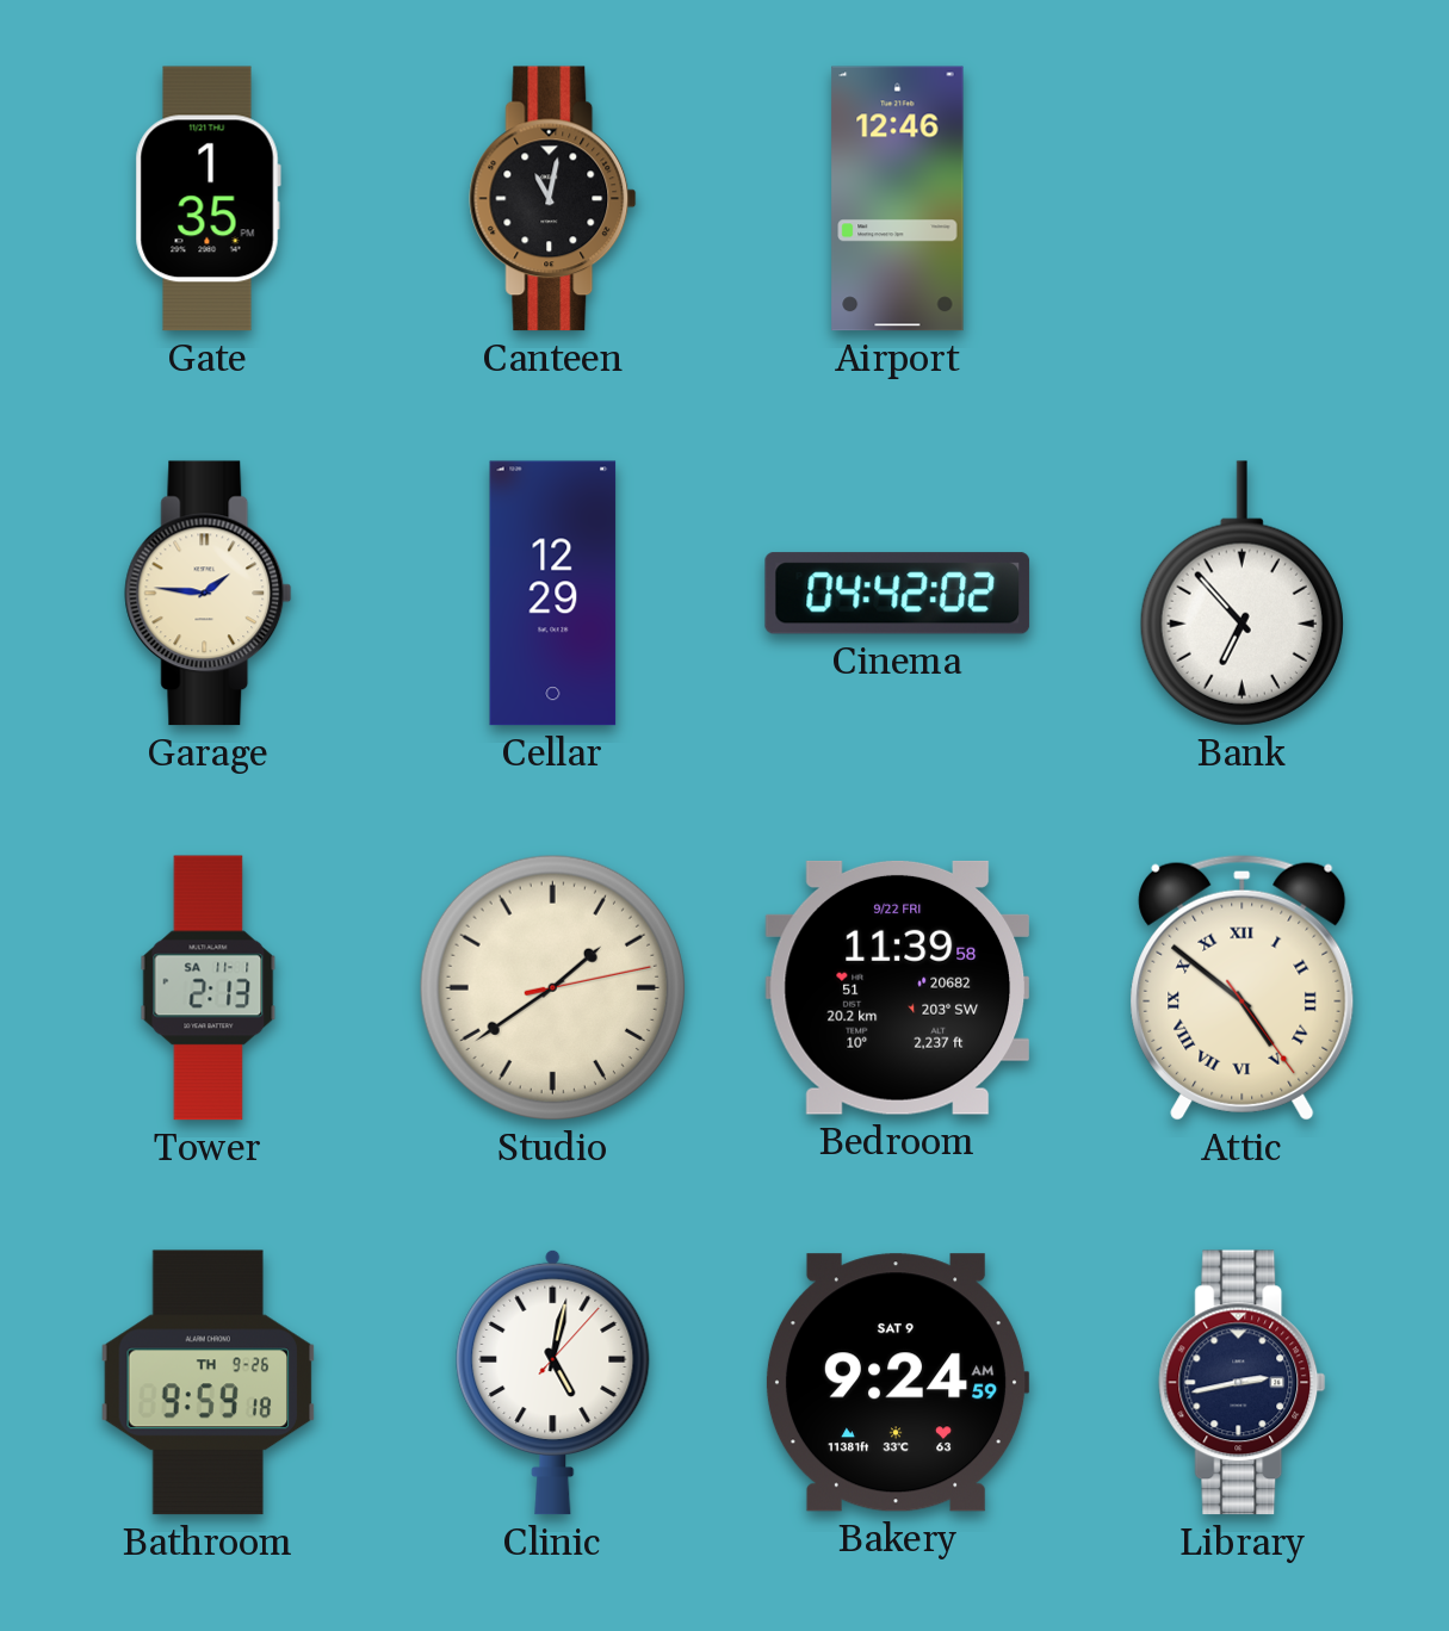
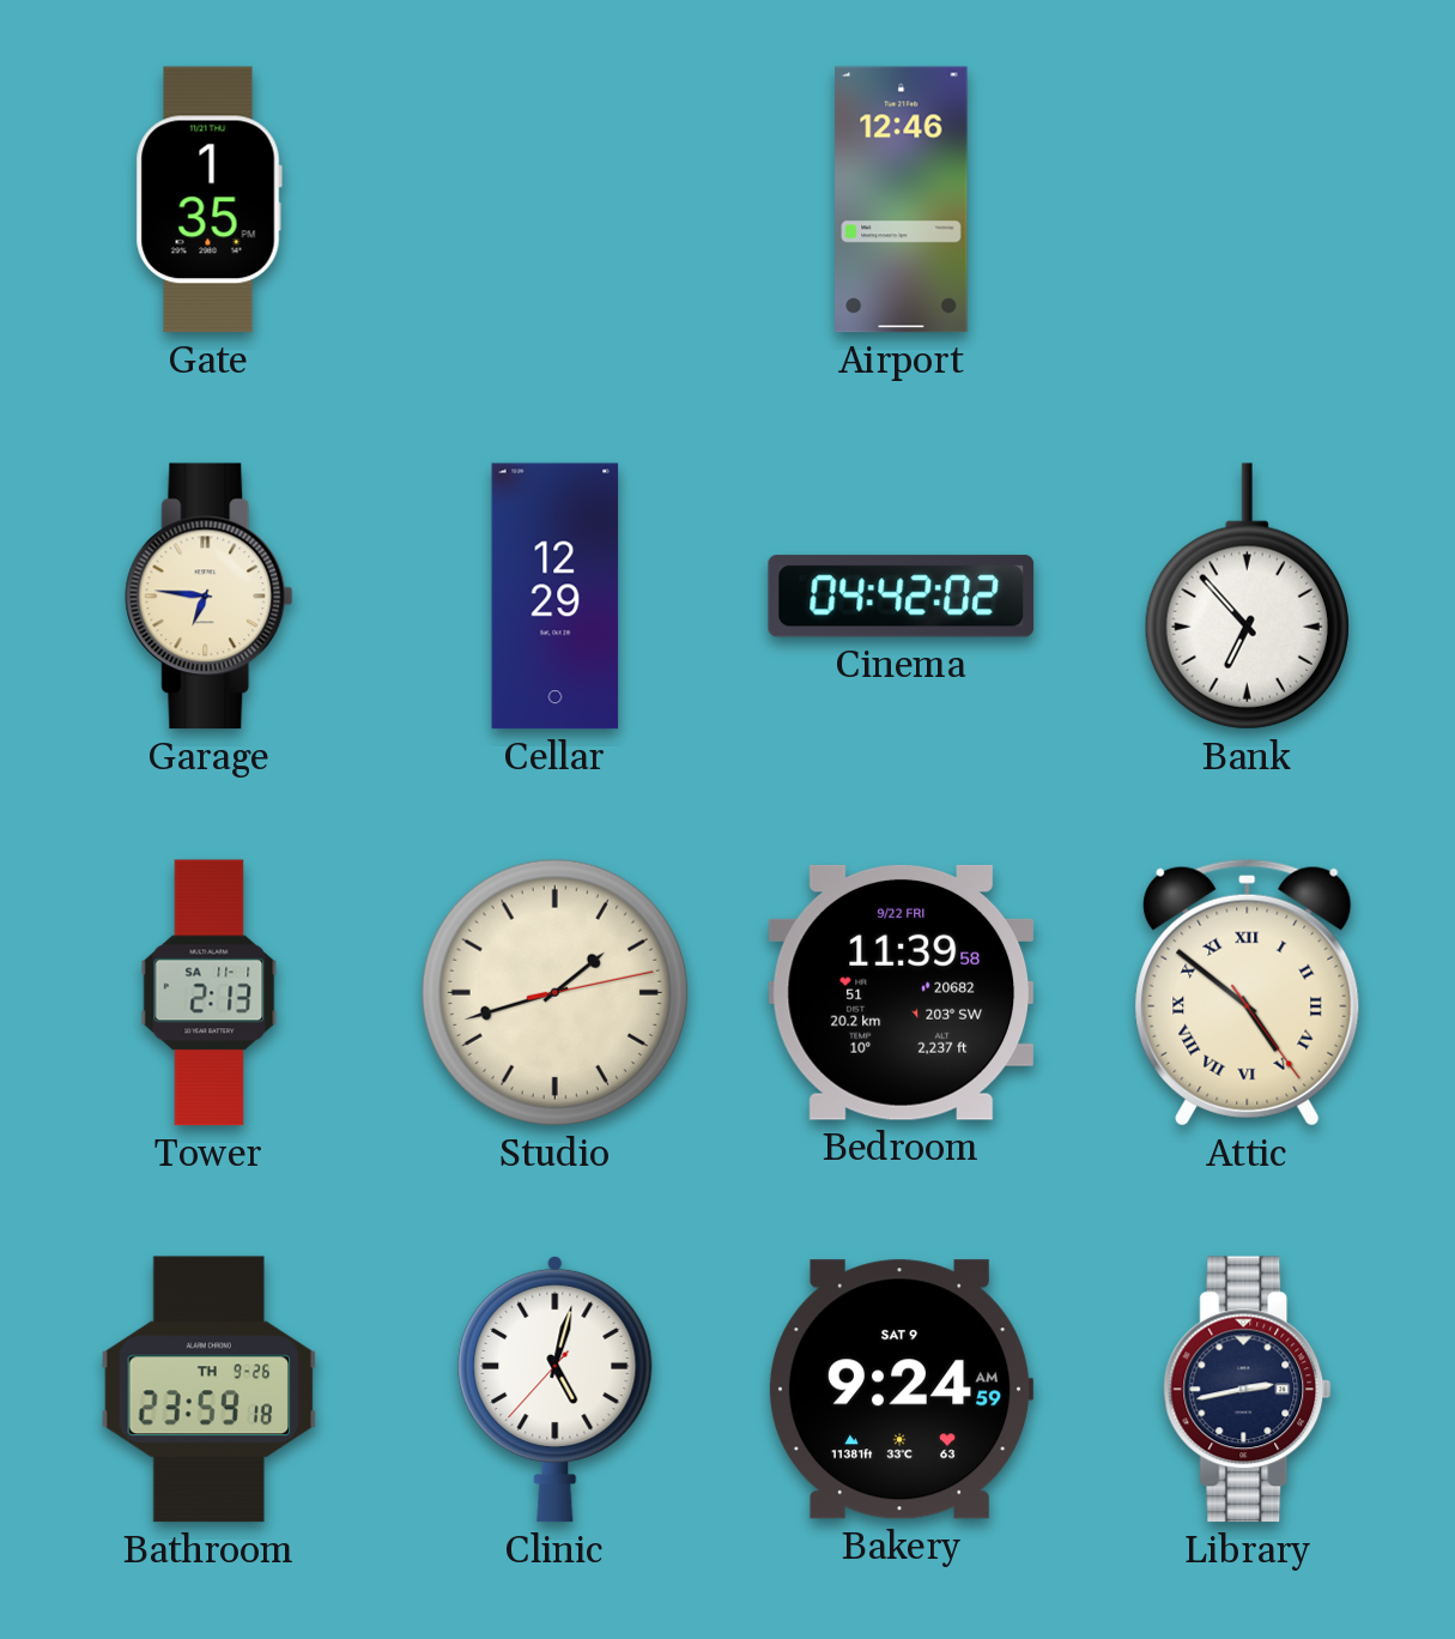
Canteen: 11:02 -> none
Garage: 1:46 -> 6:46
Studio: 1:39 -> 1:42
Bathroom: 9:59 -> 23:59
Clinic: 5:02:07 -> 5:02:37
